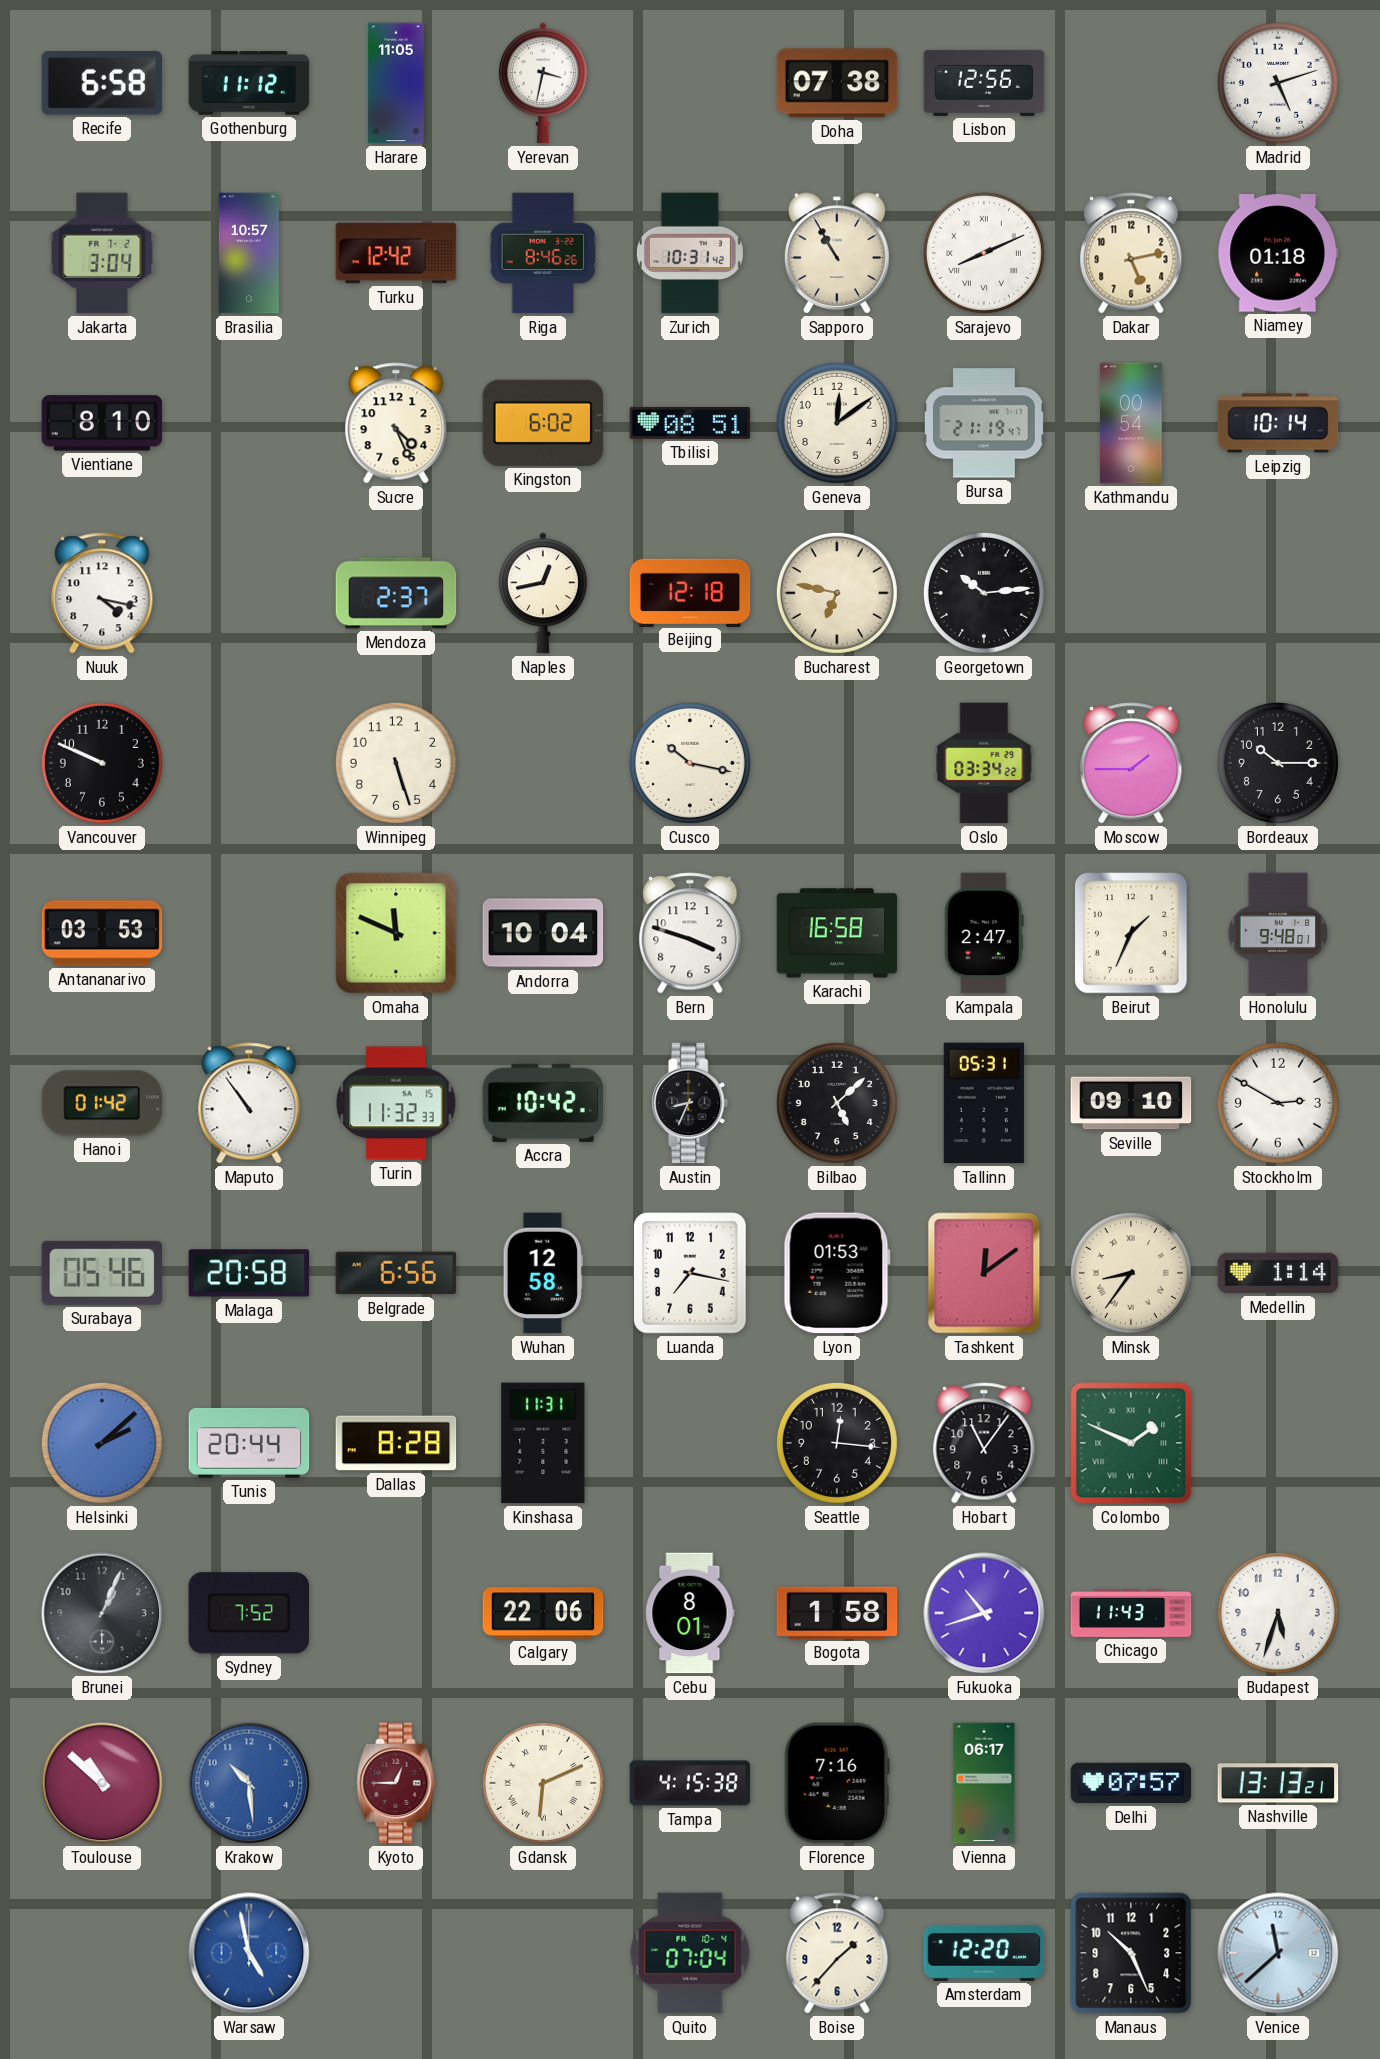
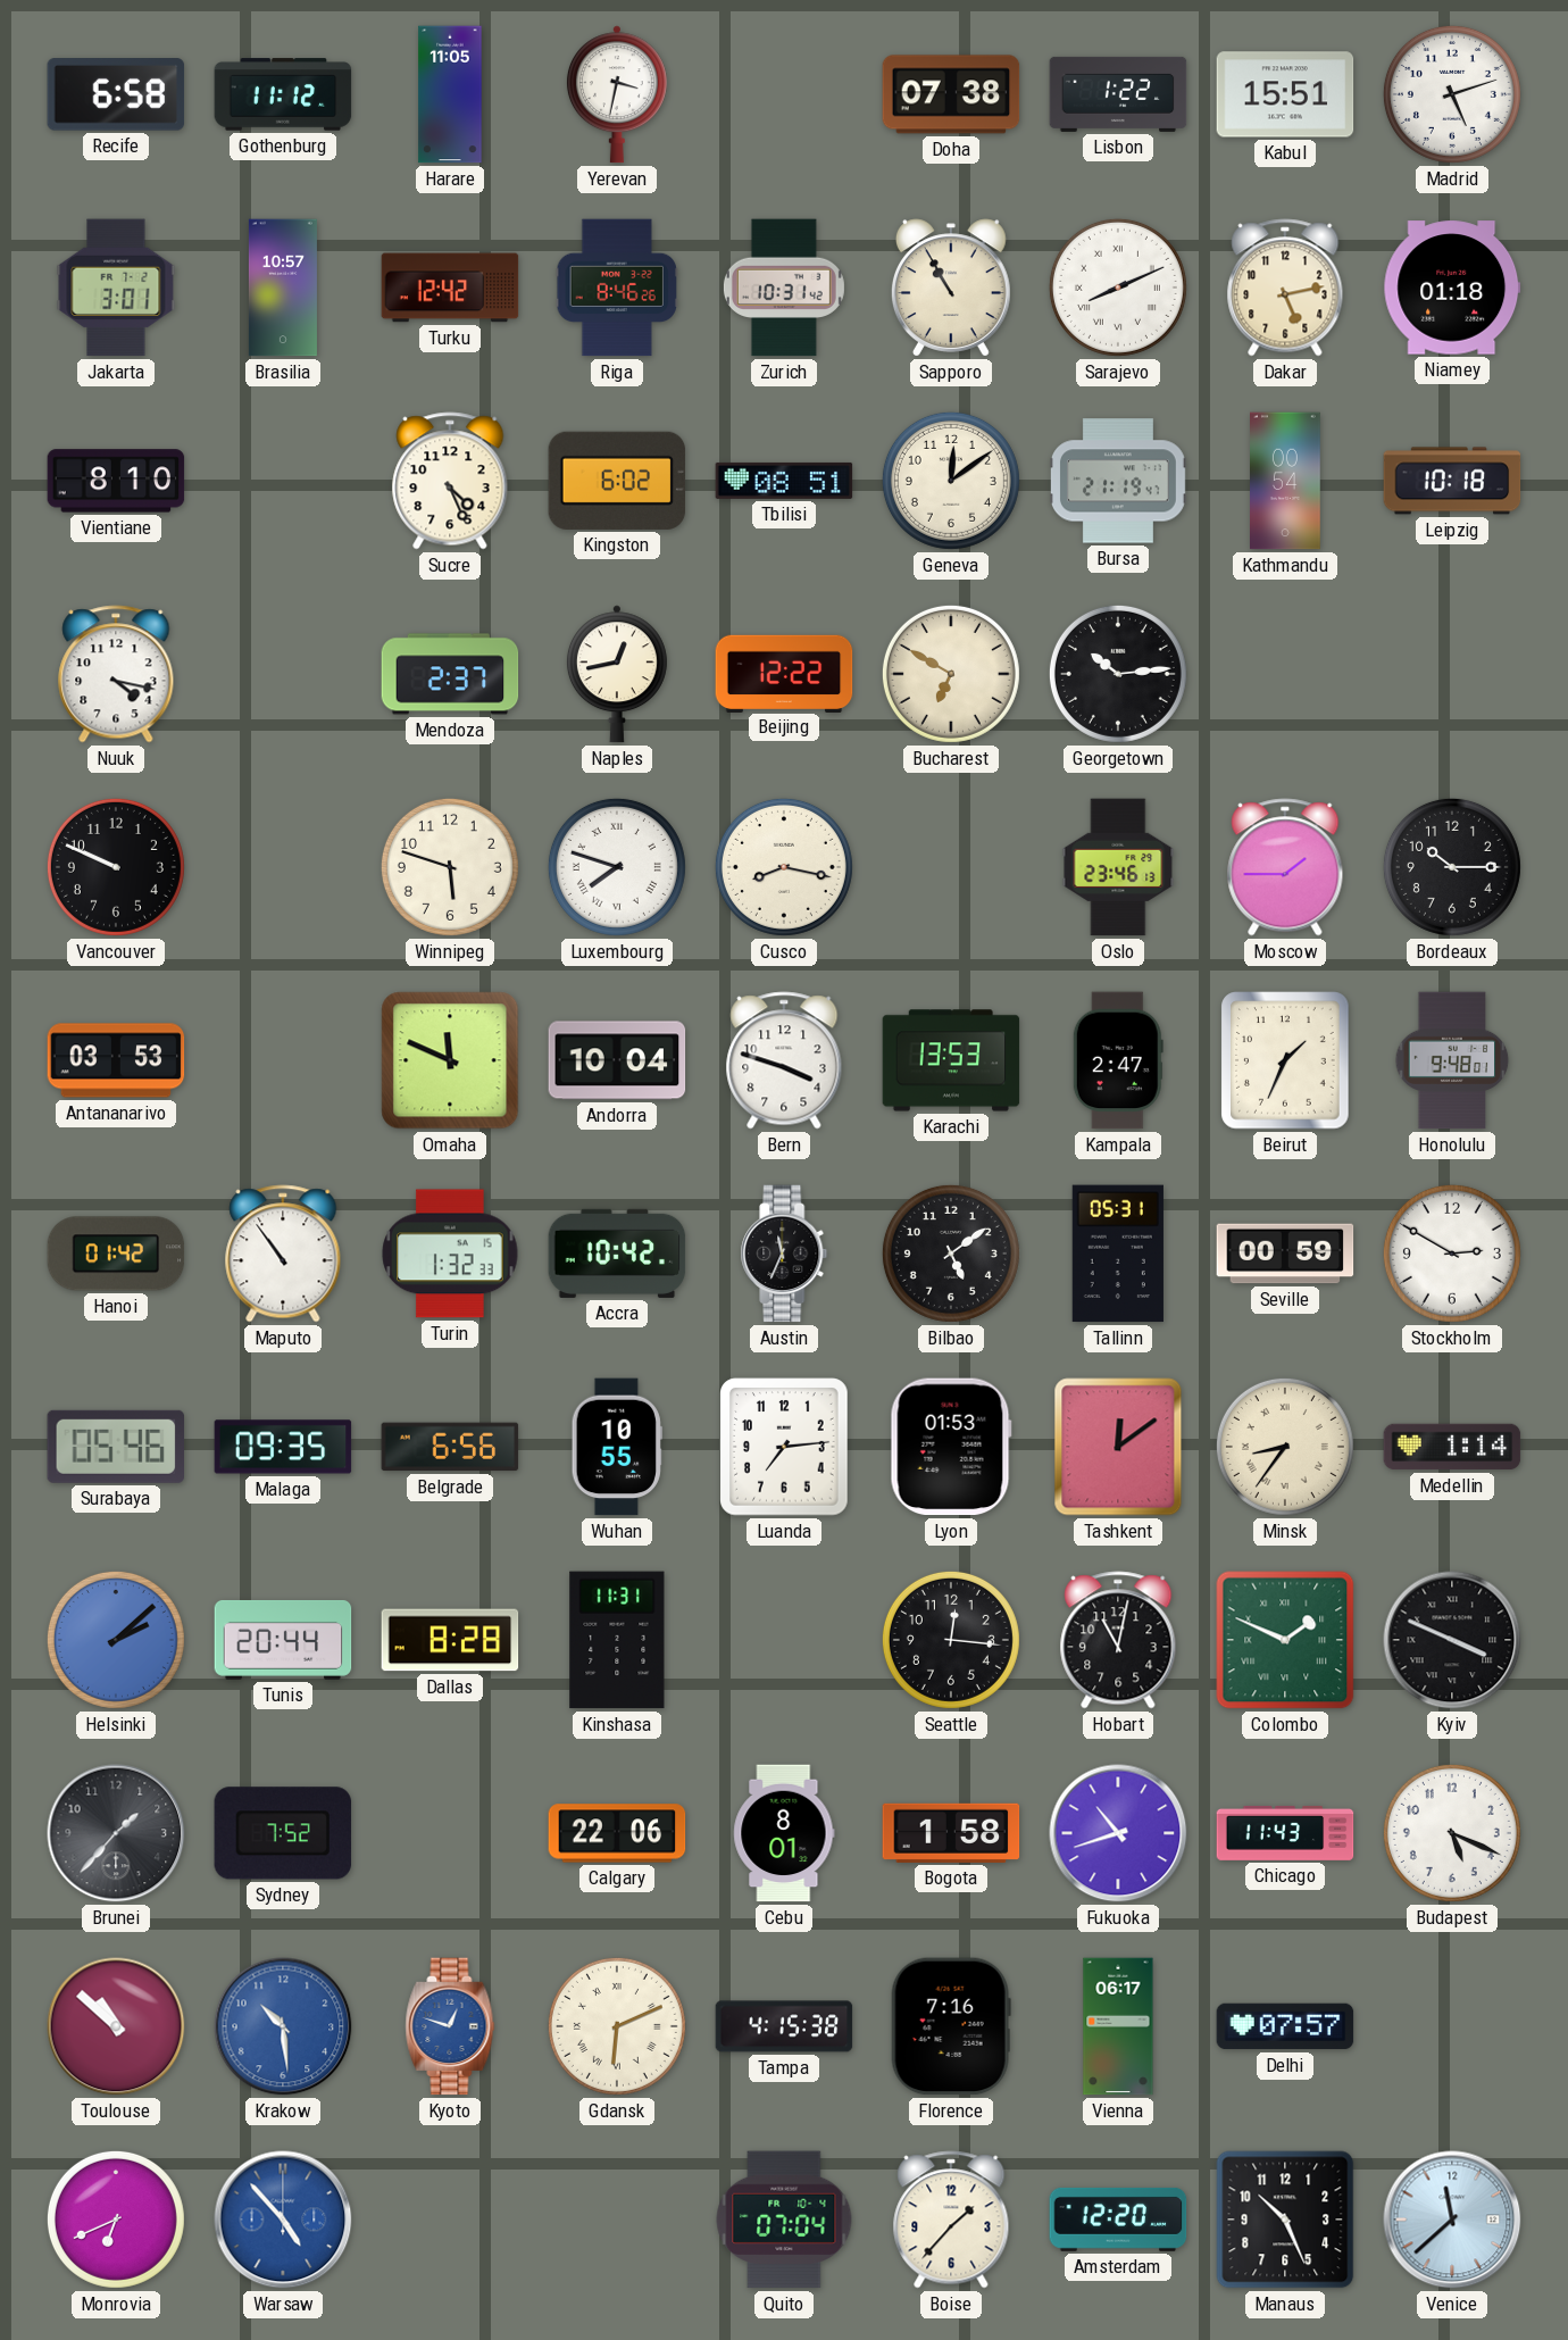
Lisbon: 12:56 -> 1:22
Kabul: none -> 15:51
Jakarta: 3:04 -> 3:01
Leipzig: 10:14 -> 10:18
Beijing: 12:18 -> 12:22
Bucharest: 6:47 -> 6:50
Winnipeg: 5:27 -> 5:48
Luxembourg: none -> 7:48
Cusco: 10:17 -> 8:17
Oslo: 03:34 -> 23:46
Karachi: 16:58 -> 13:53
Turin: 11:32 -> 1:32
Austin: 8:34 -> 11:34
Bilbao: 5:08 -> 5:09
Seville: 09:10 -> 00:59
Malaga: 20:58 -> 09:35
Wuhan: 12:58 -> 10:55
Luanda: 7:17 -> 7:14
Hobart: 11:06 -> 11:02
Kyiv: none -> 3:49
Brunei: 1:04 -> 1:37
Budapest: 5:33 -> 5:19
Kyoto: 12:45 -> 12:48
Kyoto dial: burgundy -> blue
Nashville: 13:13 -> none
Monrovia: none -> 6:41
Warsaw: 4:58 -> 4:53
